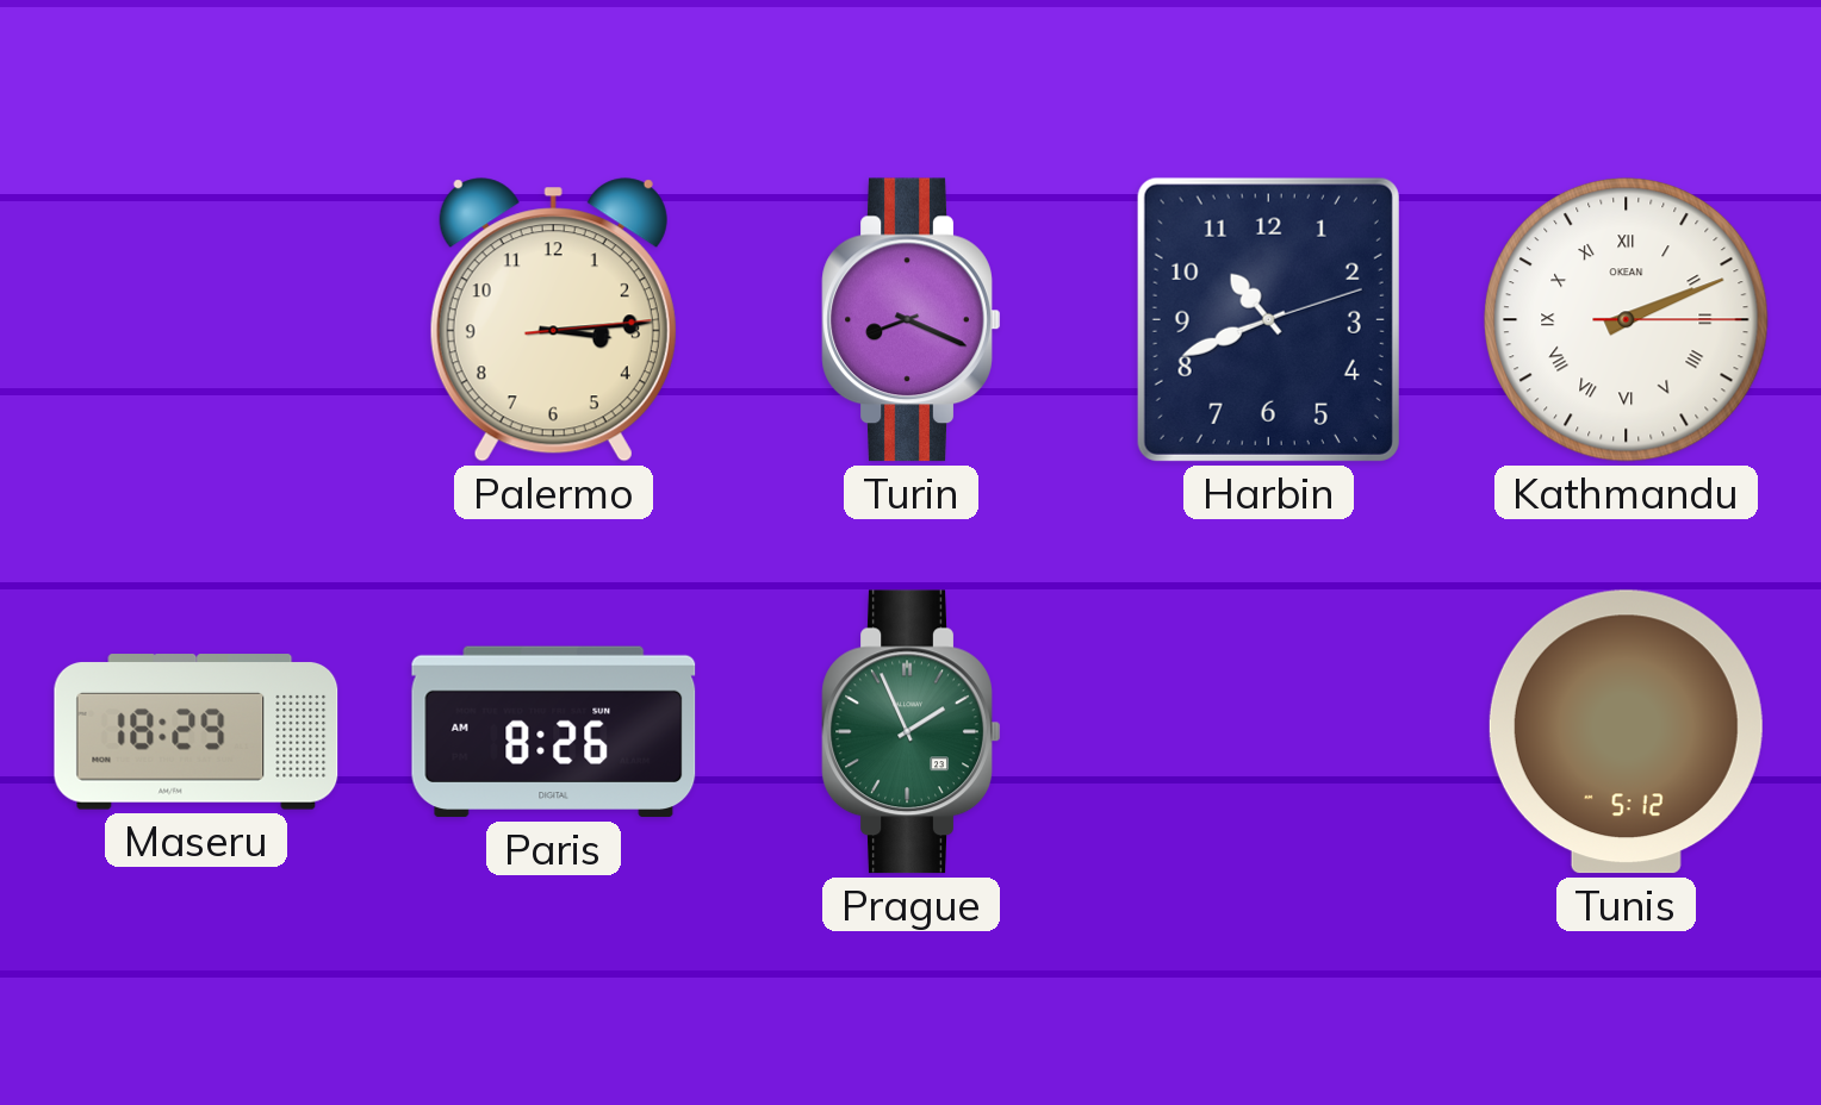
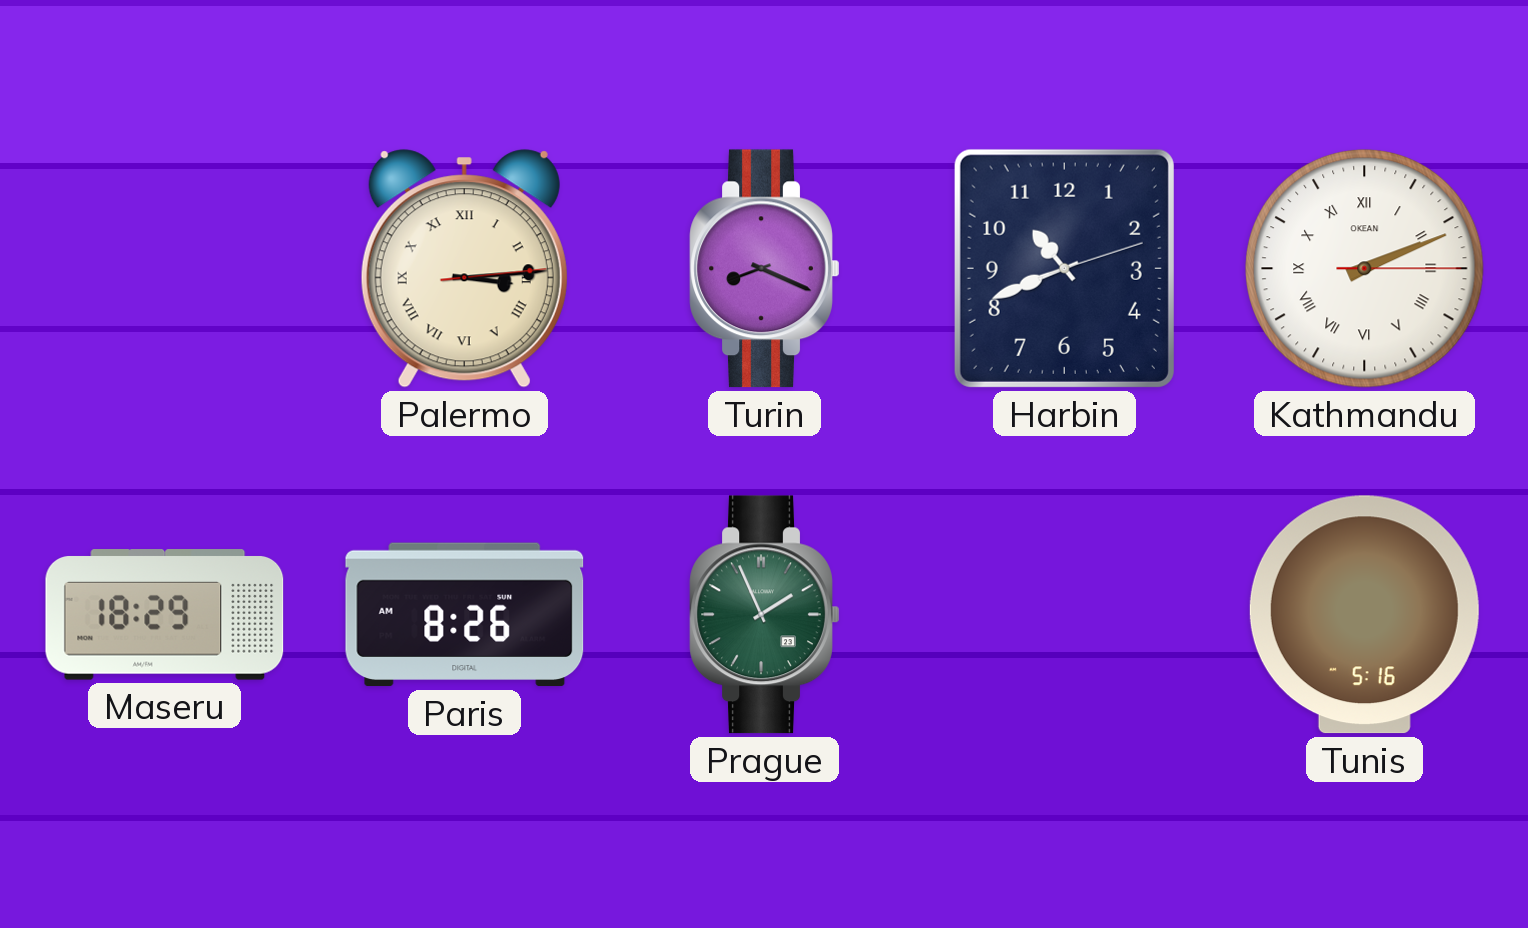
Palermo numerals: Arabic -> Roman
Tunis: 5:12 -> 5:16
